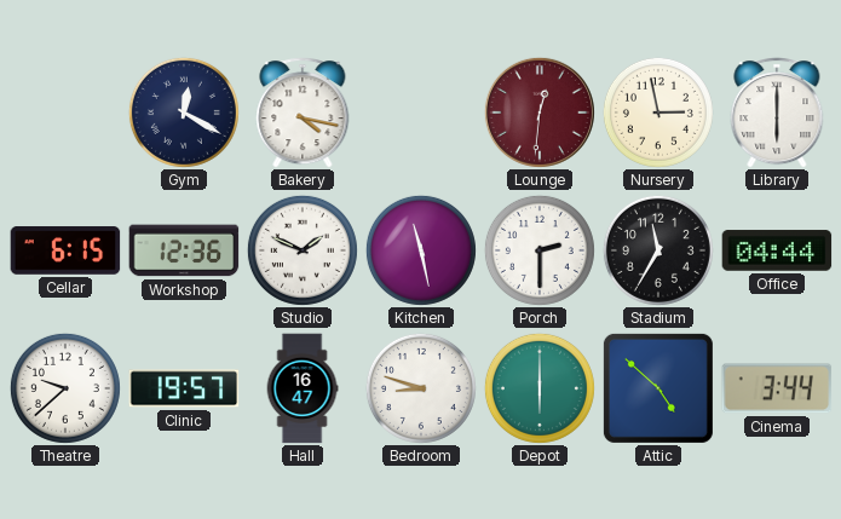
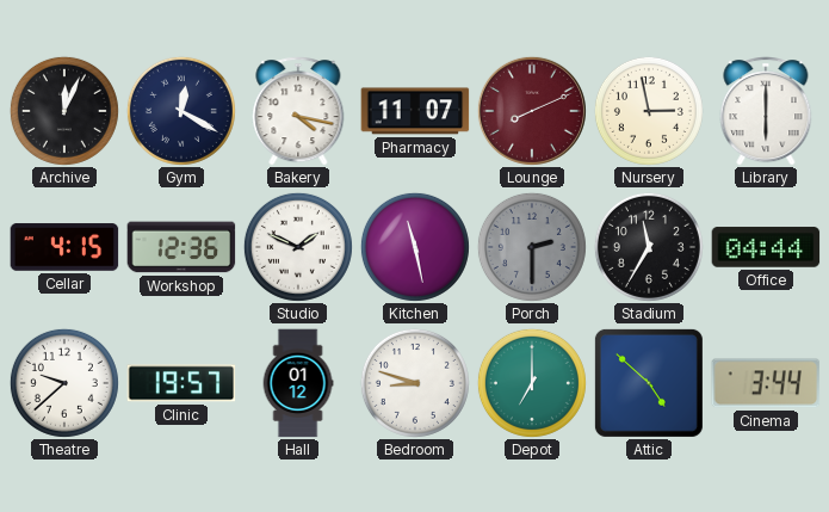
Archive: none -> 12:04
Pharmacy: none -> 11:07
Lounge: 12:31 -> 8:11
Cellar: 6:15 -> 4:15
Porch dial: white -> grey
Hall: 16:47 -> 01:12
Depot: 6:00 -> 7:00
